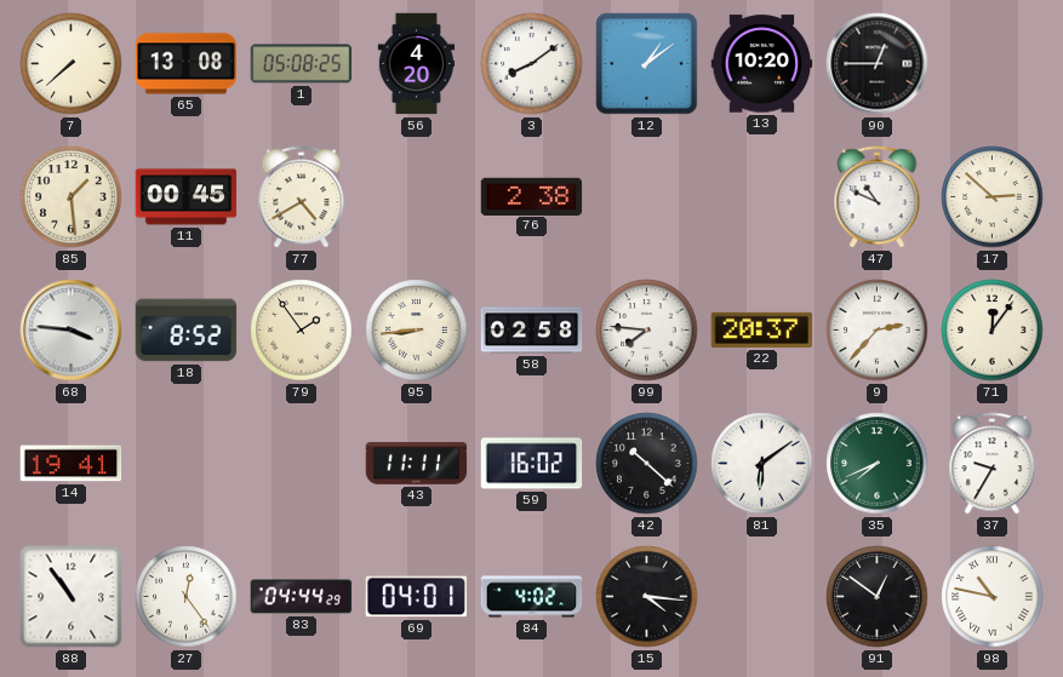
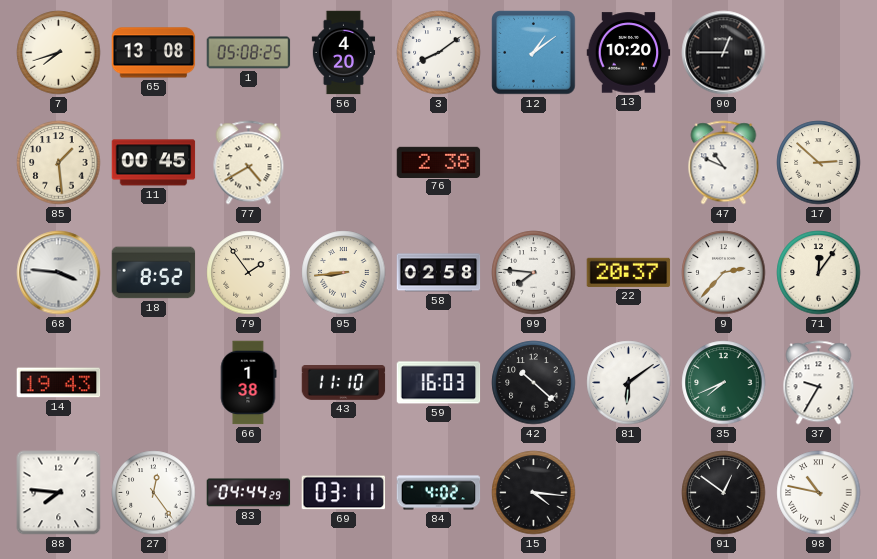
7: 7:38 -> 7:42
14: 19:41 -> 19:43
66: none -> 1:38
43: 11:11 -> 11:10
59: 16:02 -> 16:03
88: 10:54 -> 7:46
69: 04:01 -> 03:11
